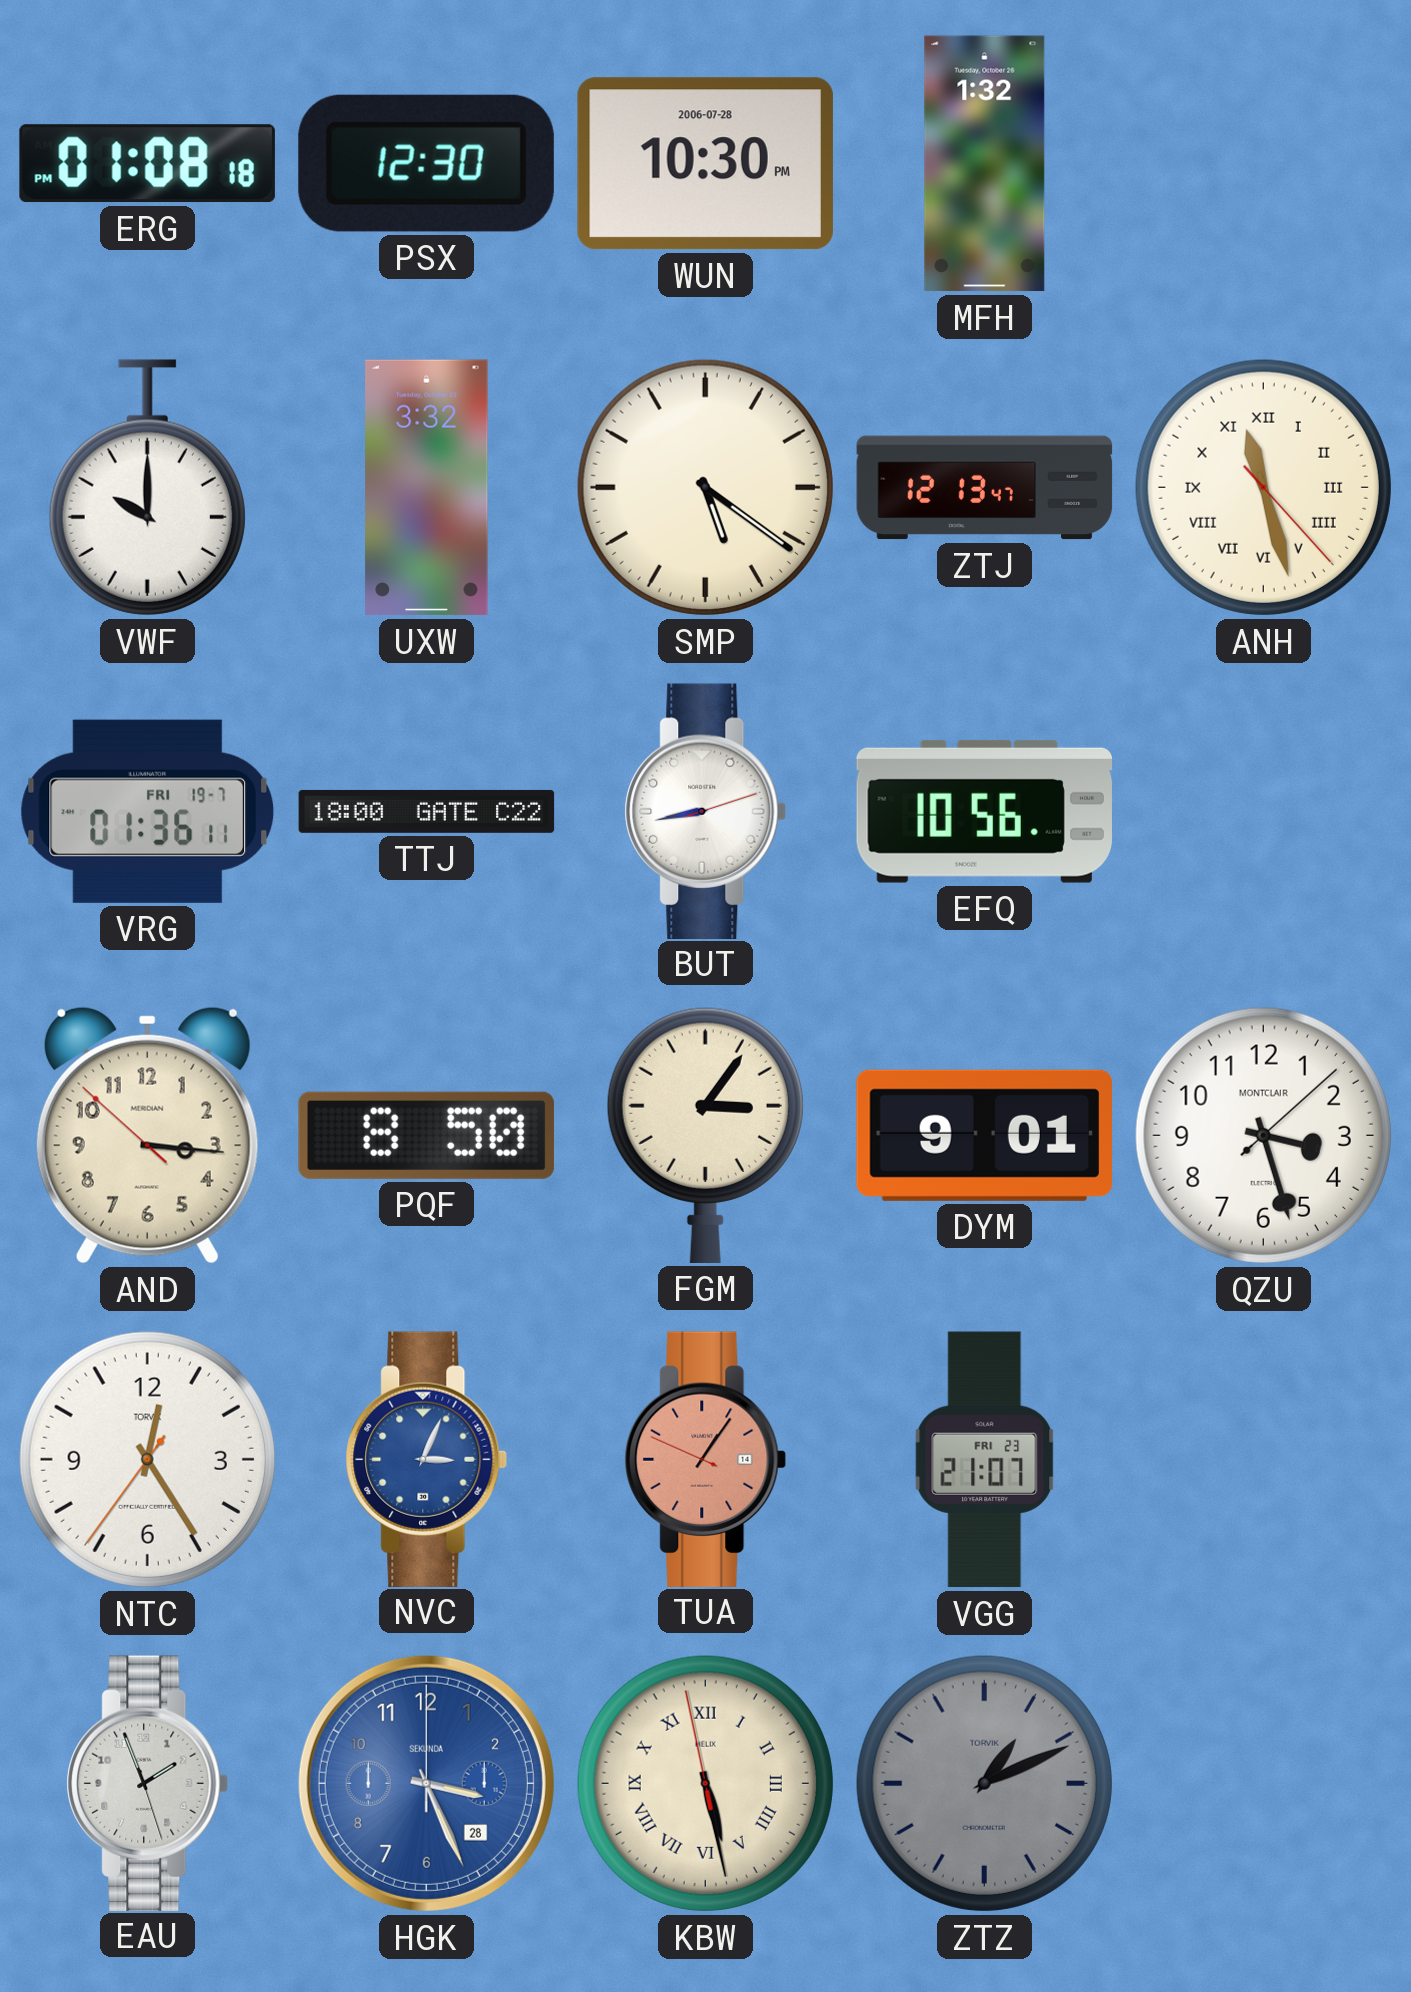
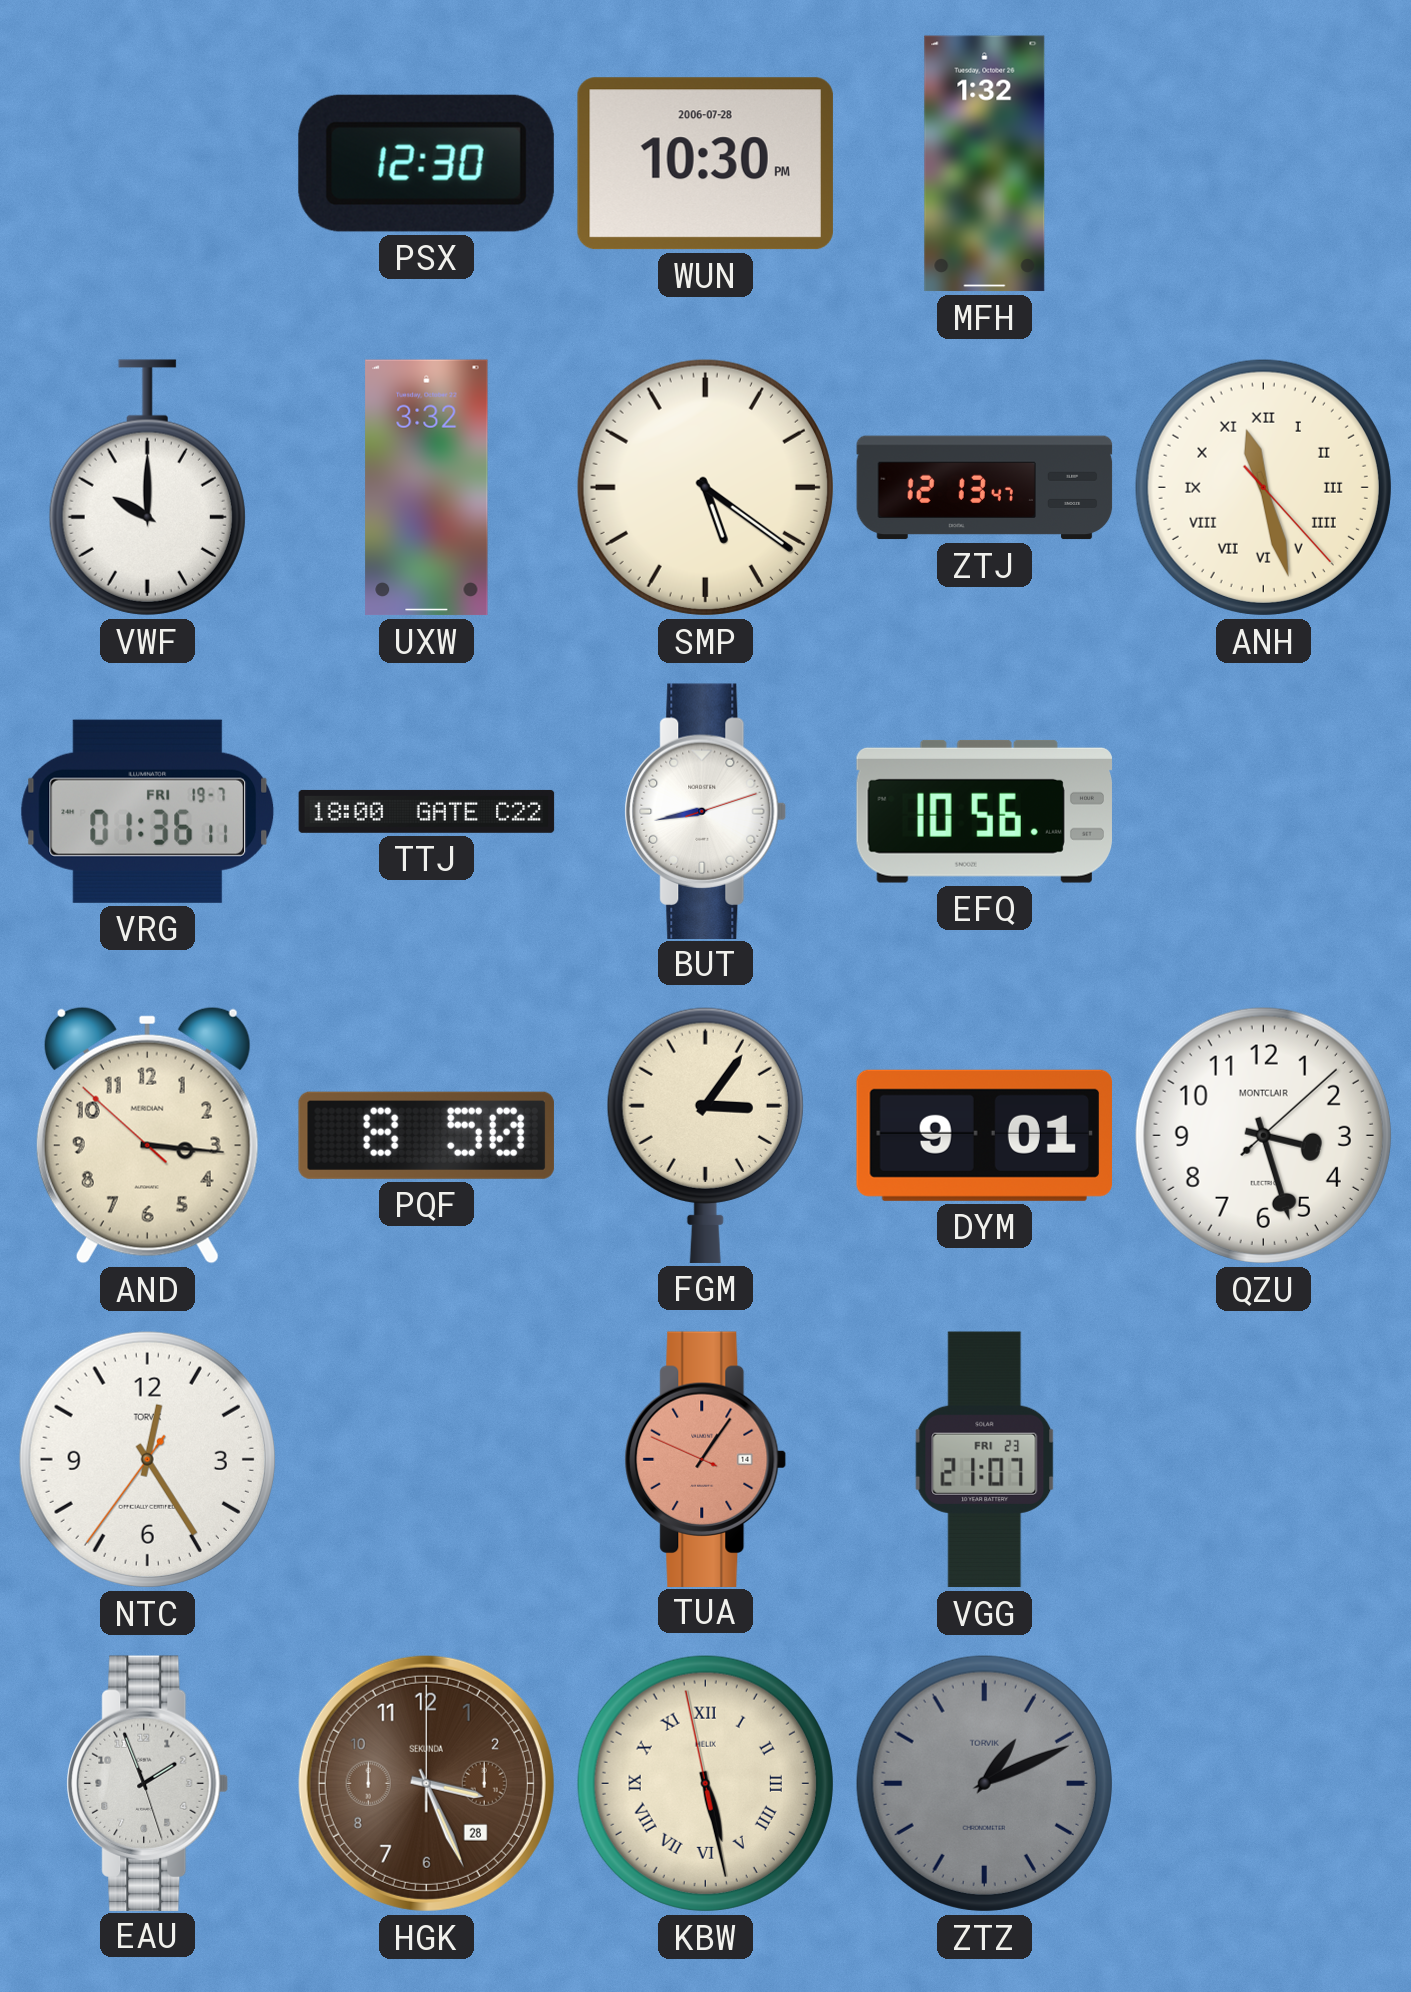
ERG: 01:08 -> none
NVC: 3:04 -> none
HGK dial: blue -> brown
